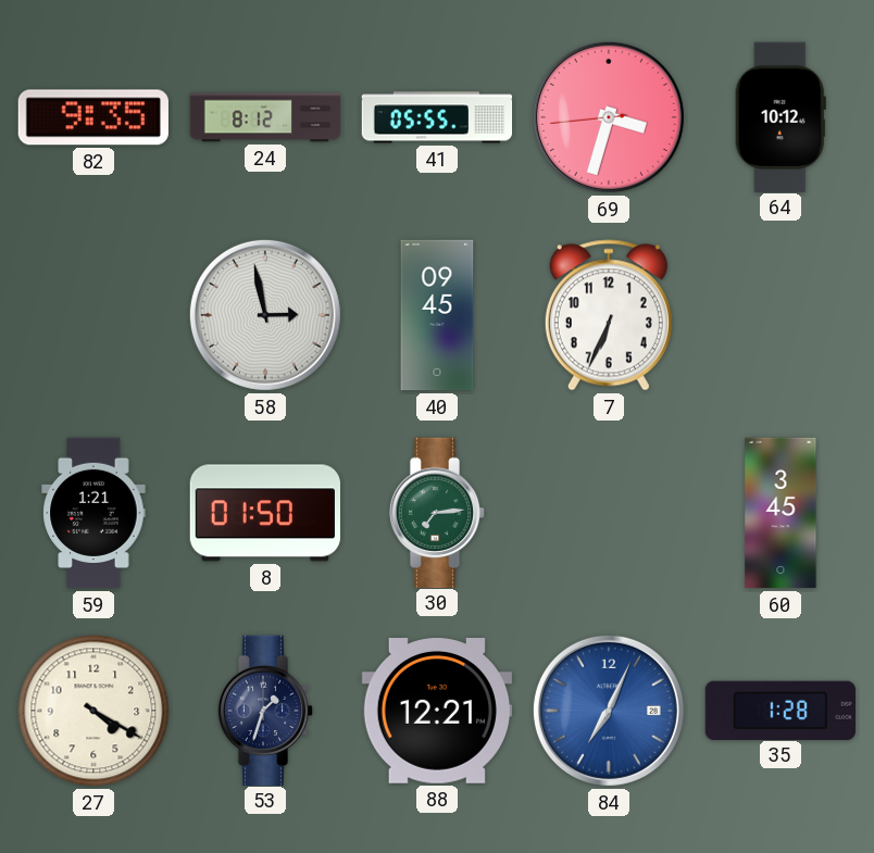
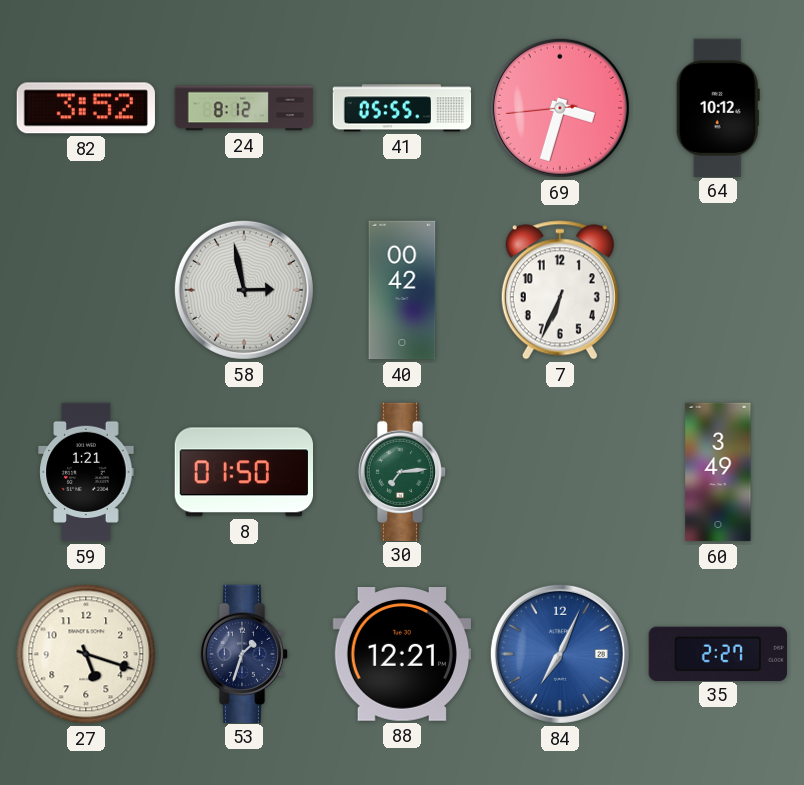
82: 9:35 -> 3:52
40: 09:45 -> 00:42
60: 3:45 -> 3:49
27: 4:20 -> 5:18
35: 1:28 -> 2:27
